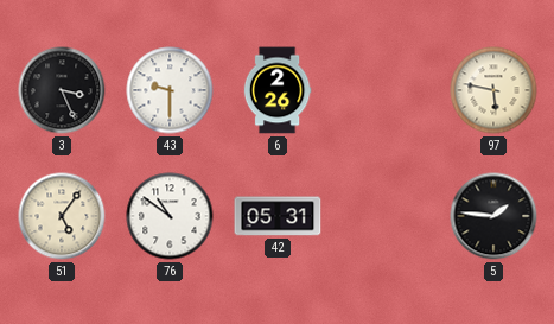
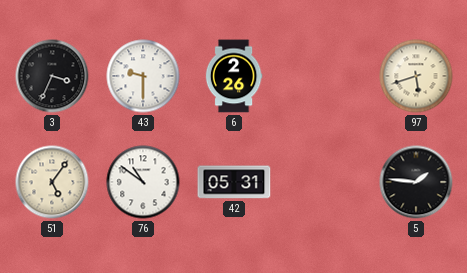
3: 3:26 -> 3:34
97: 5:47 -> 5:42
